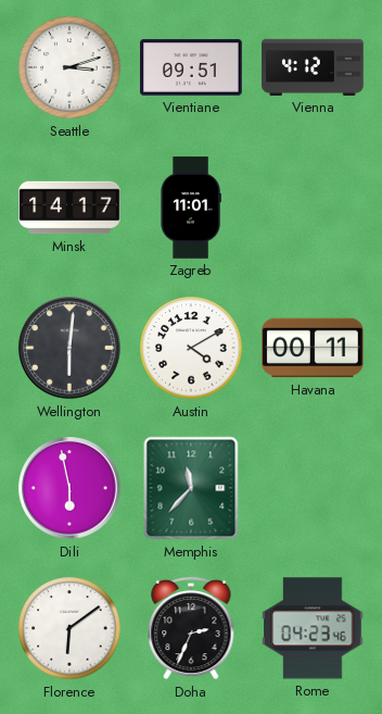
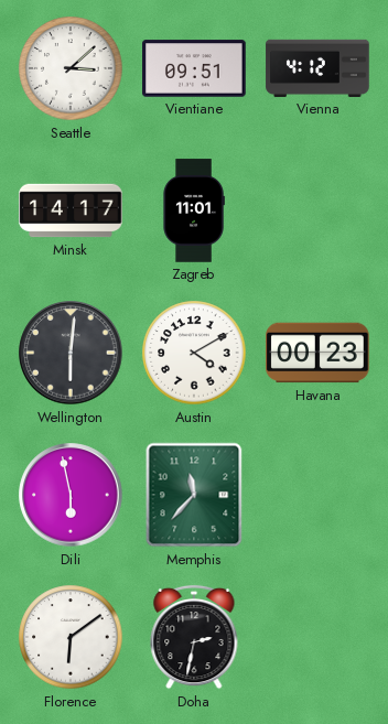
Seattle: 3:12 -> 3:08
Havana: 00:11 -> 00:23
Doha: 2:34 -> 2:32
Rome: 04:23 -> none
